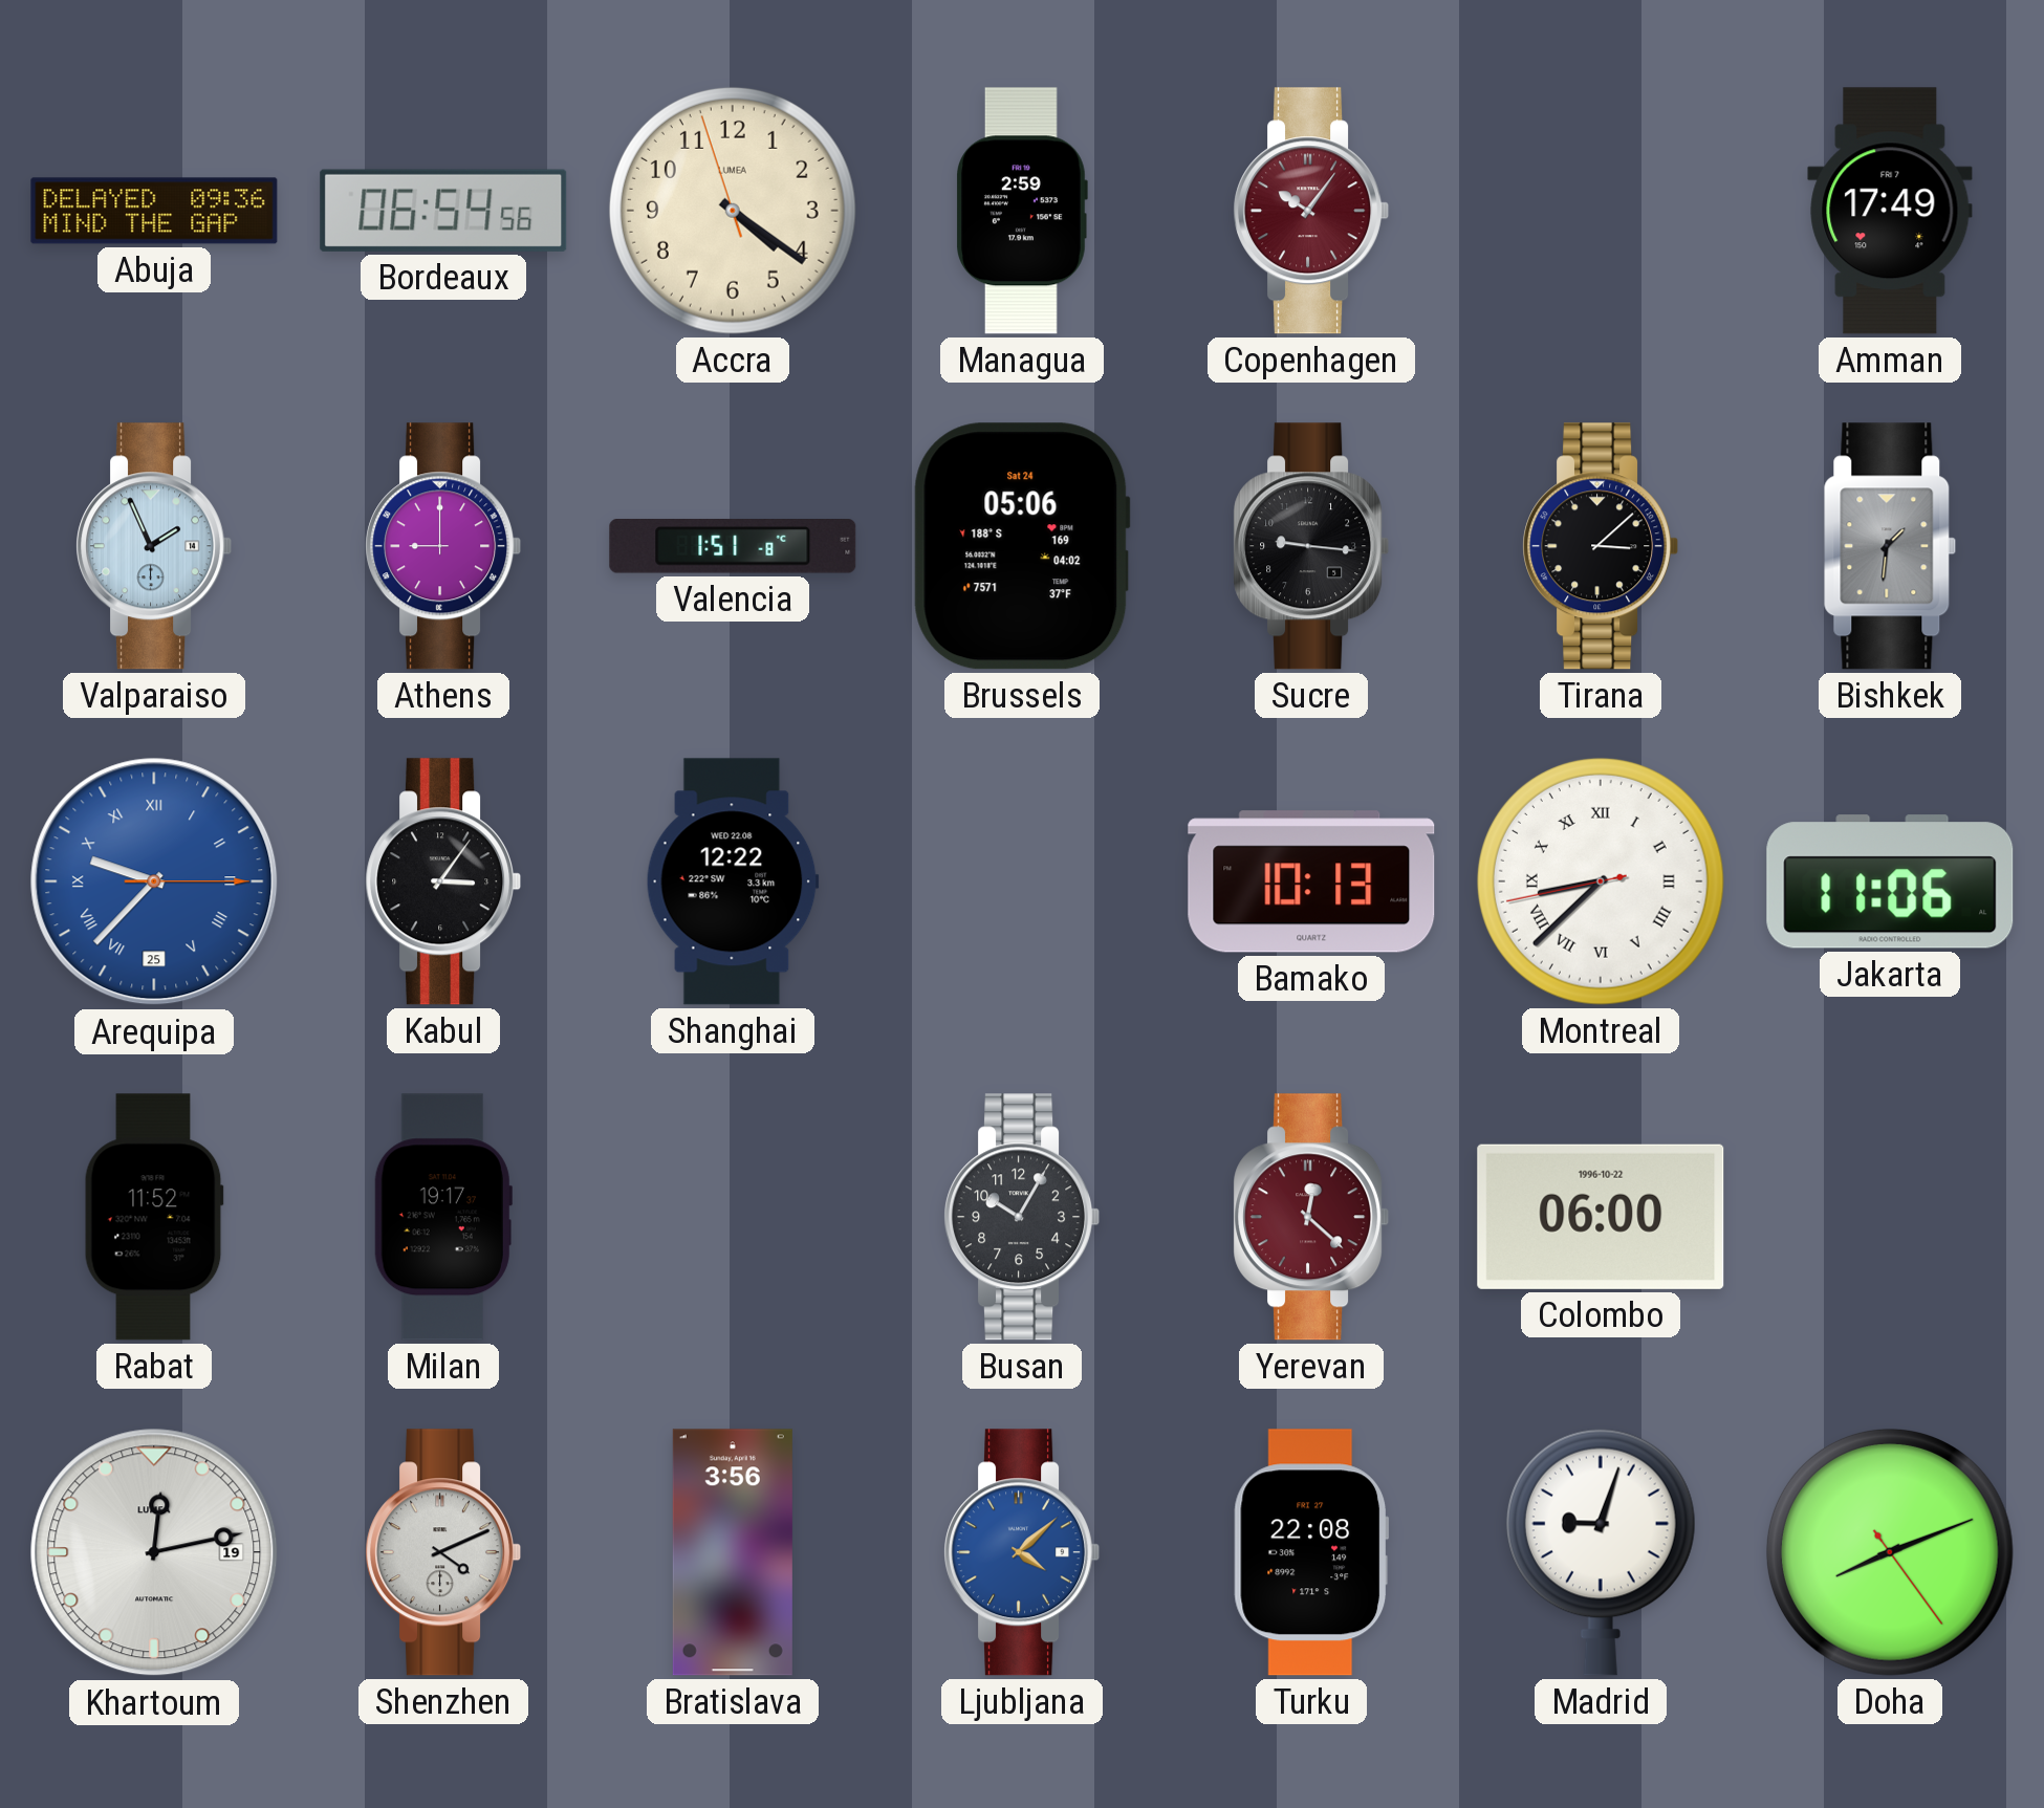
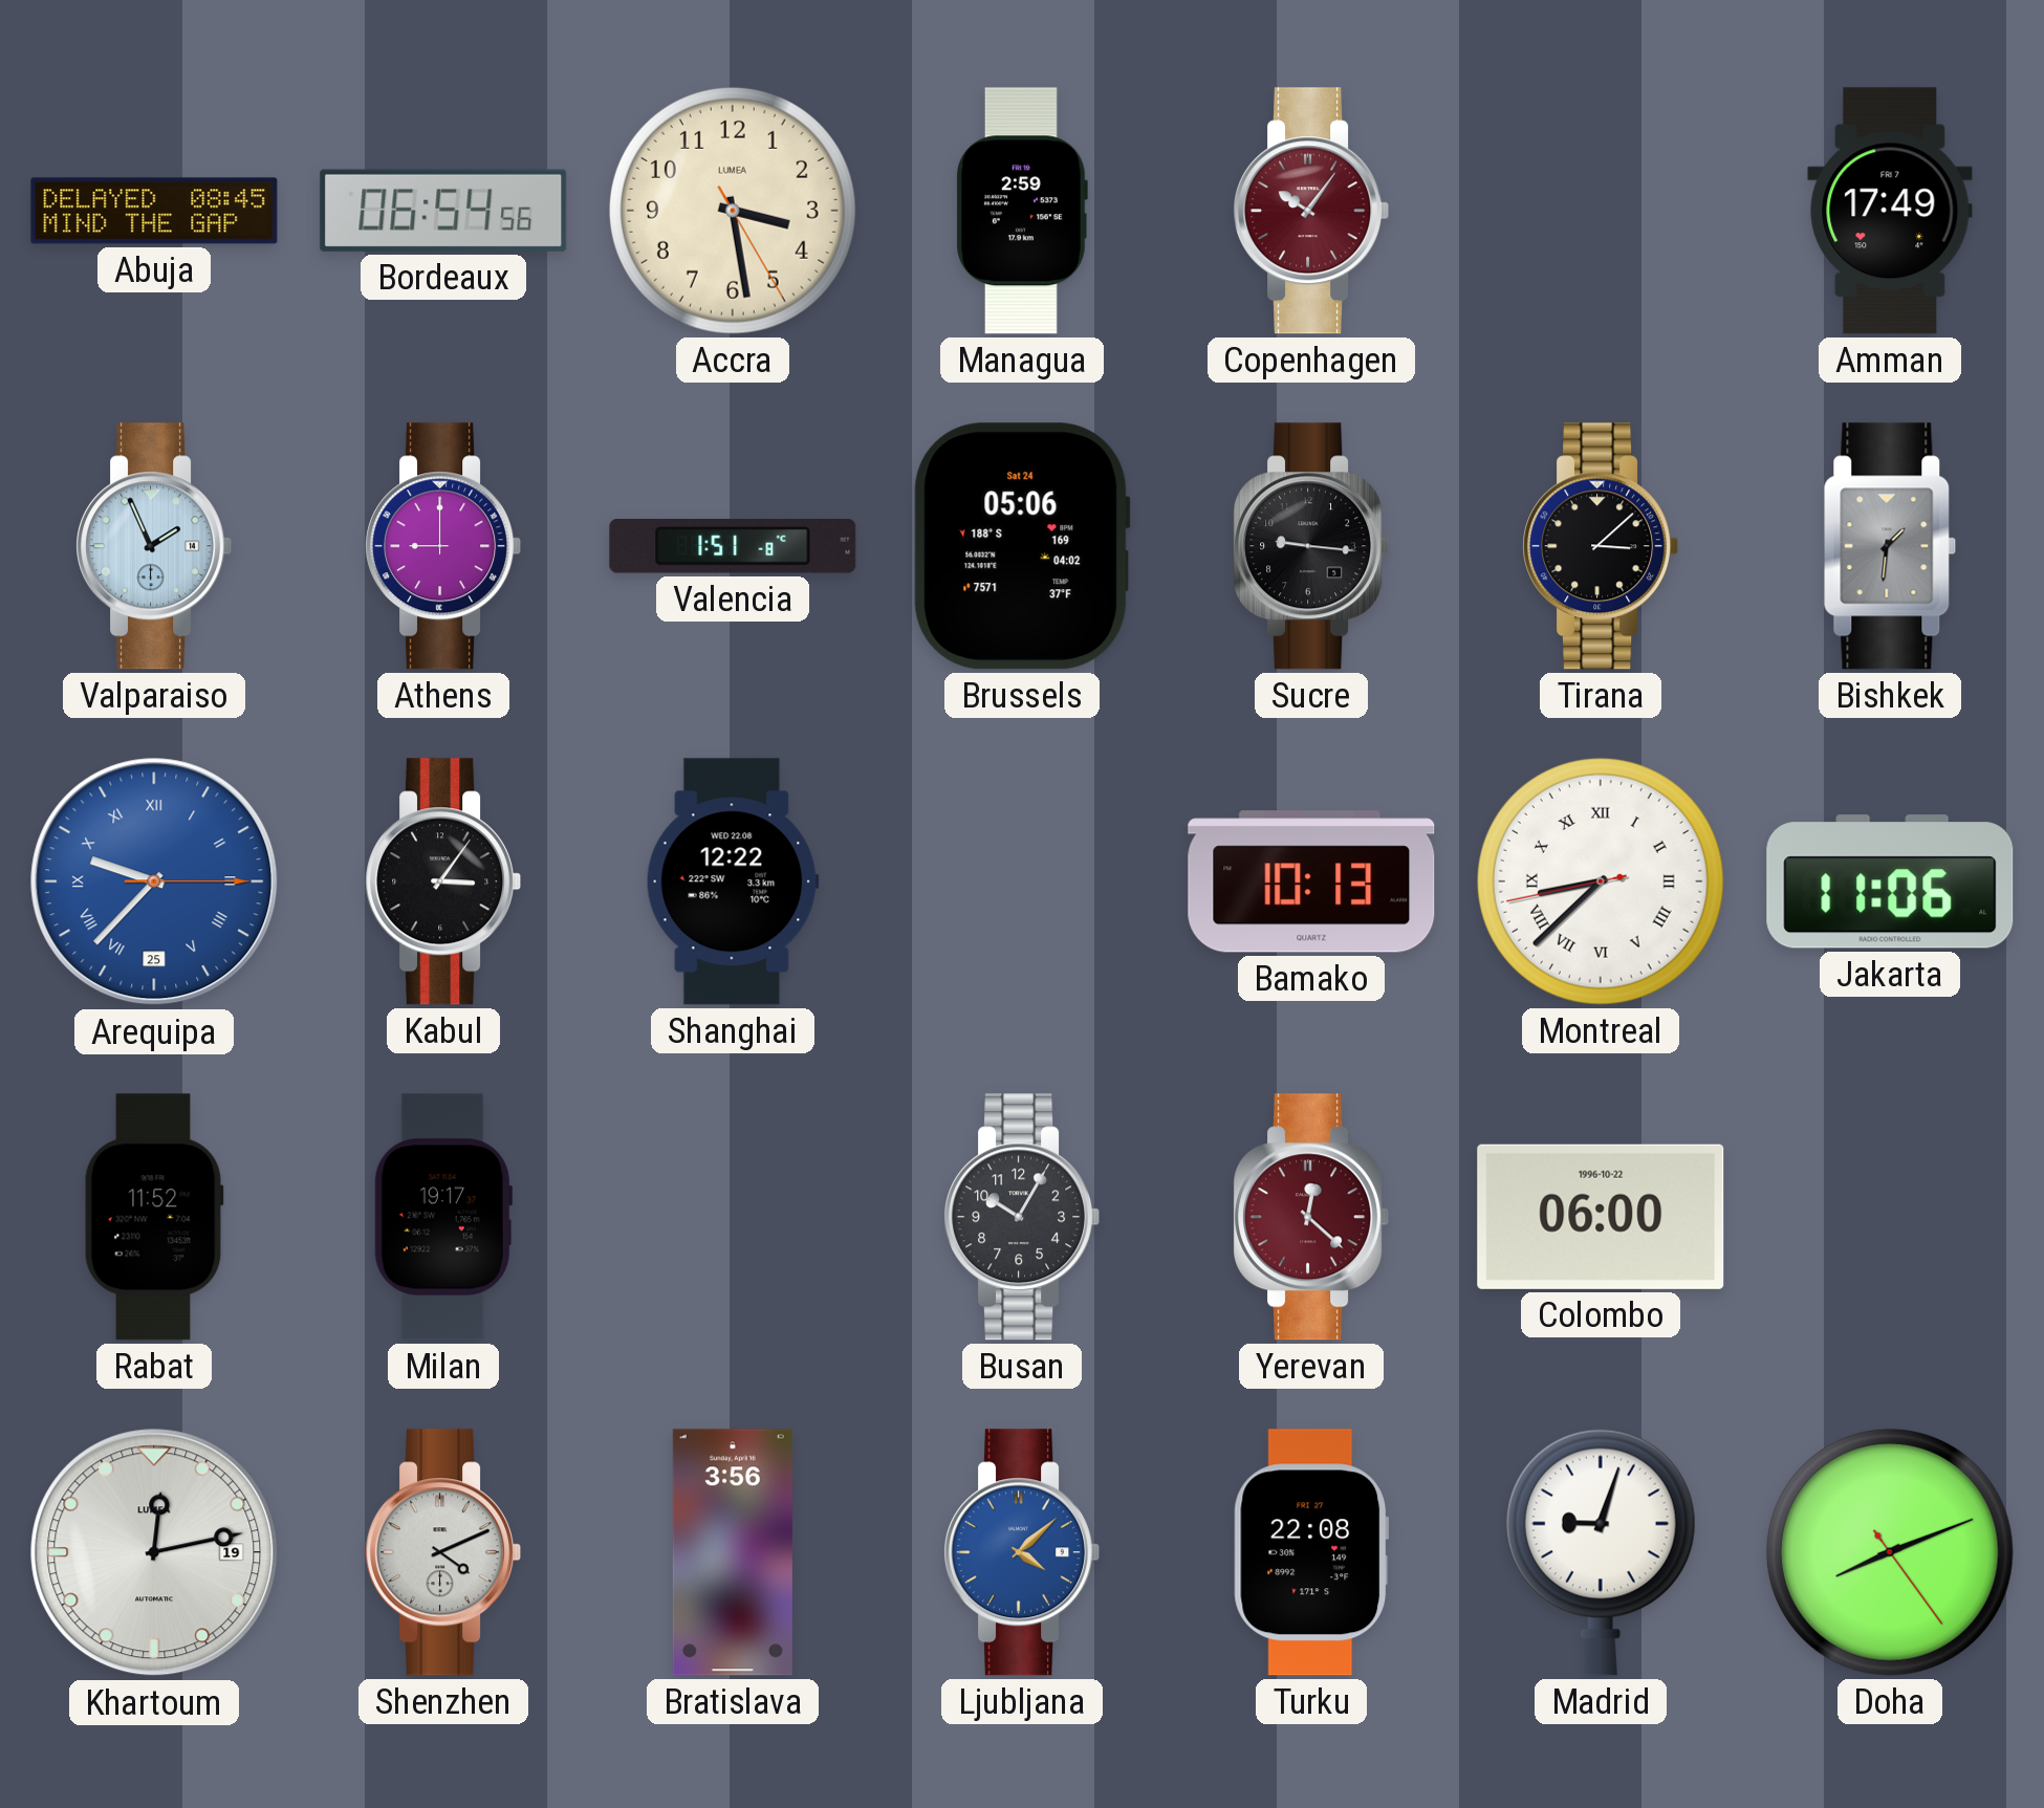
Abuja: 09:36 -> 08:45
Accra: 4:20 -> 3:28
